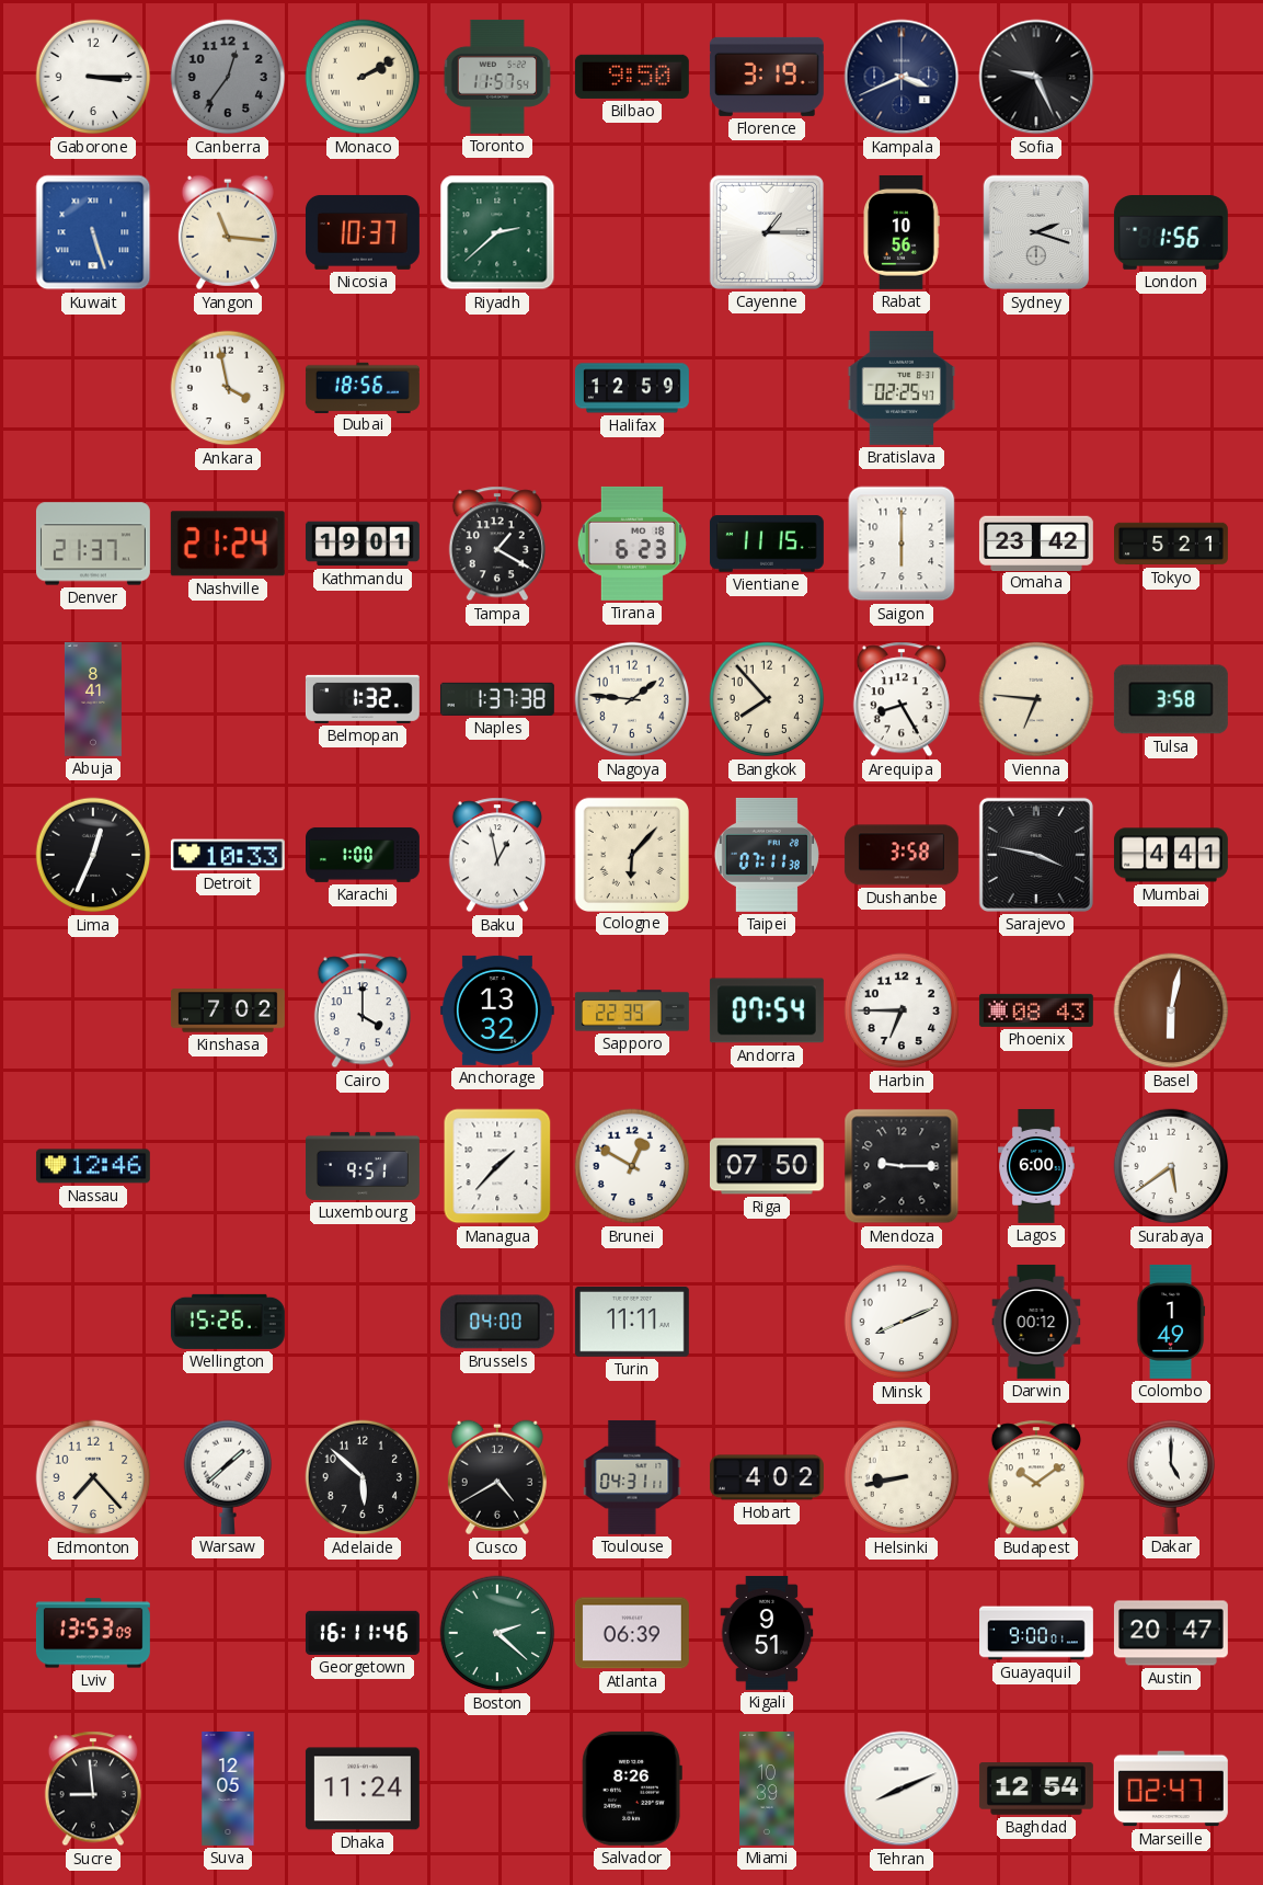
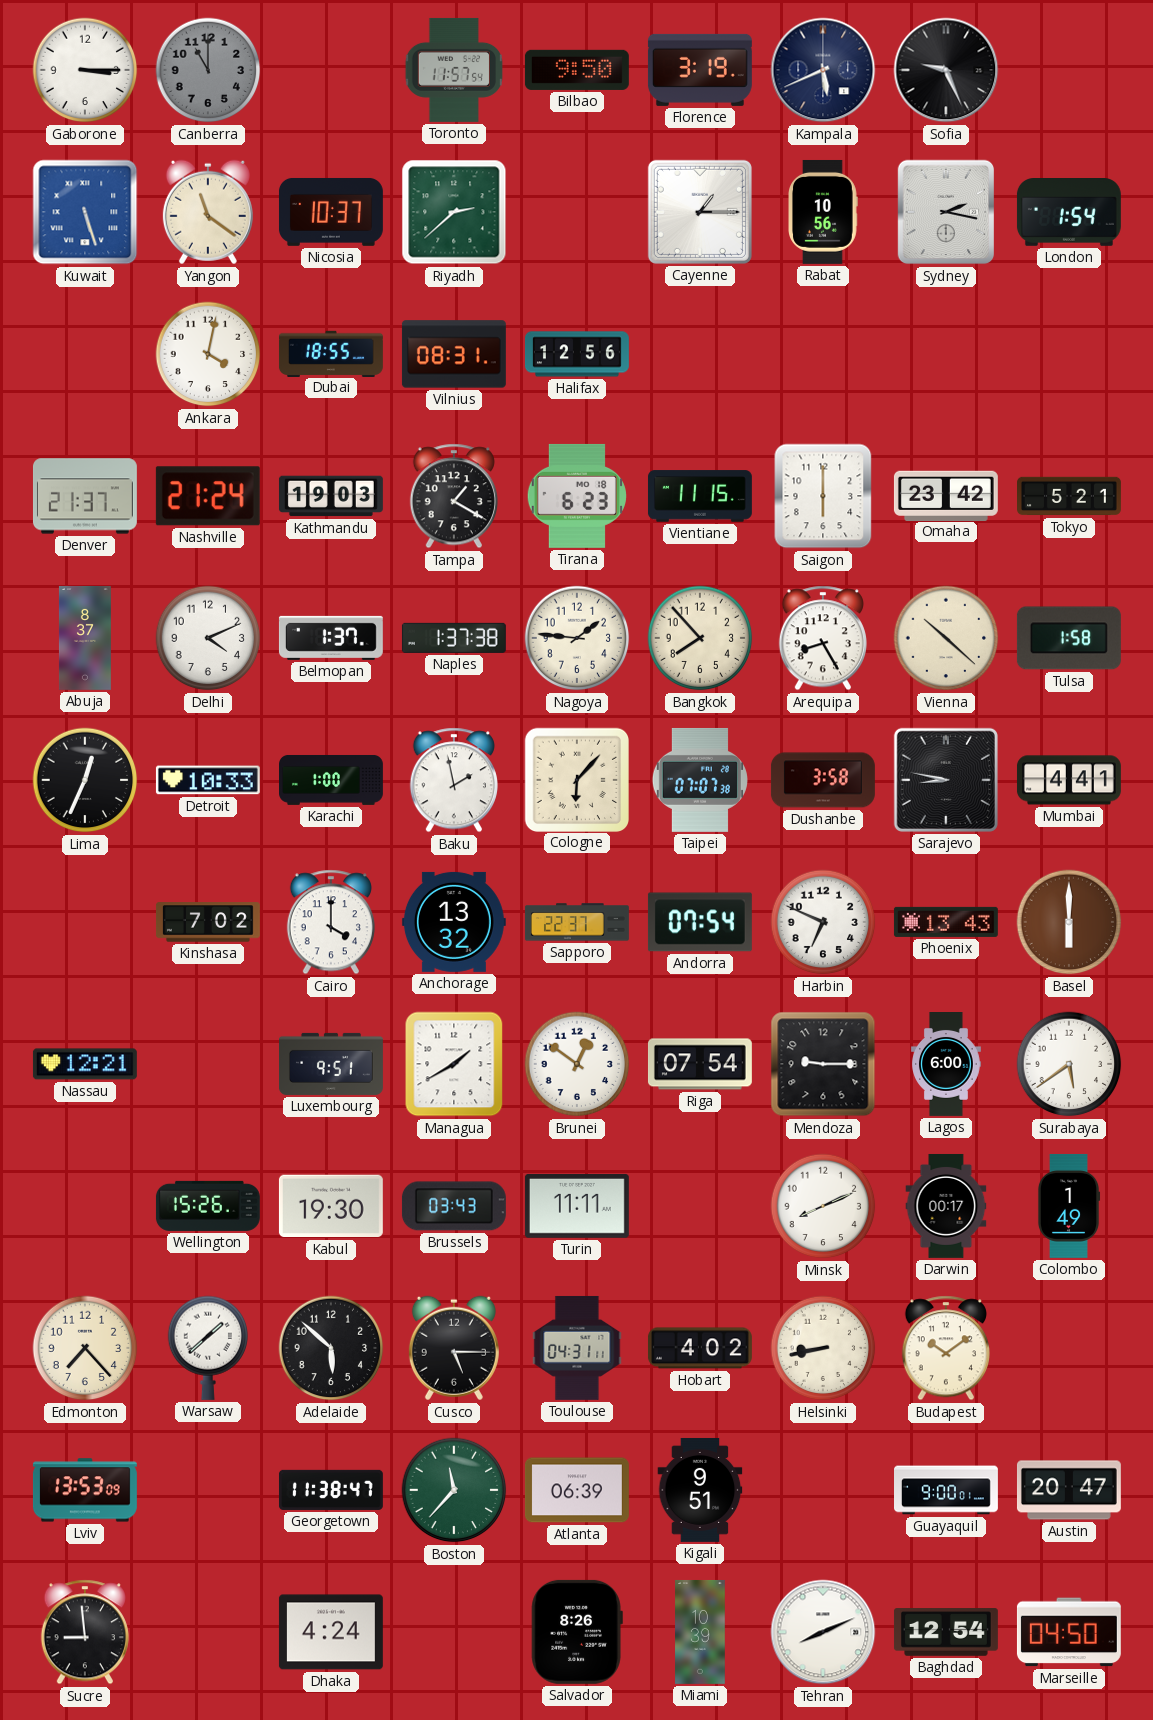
Canberra: 12:36 -> 11:00
Monaco: 2:10 -> none
Kampala: 3:41 -> 5:41
Yangon: 11:16 -> 11:21
Sydney: 2:18 -> 2:17
London: 1:56 -> 1:54
Ankara: 3:58 -> 4:02
Dubai: 18:56 -> 18:55
Vilnius: none -> 08:31
Halifax: 12:59 -> 12:56
Bratislava: 02:25 -> none
Kathmandu: 19:01 -> 19:03
Abuja: 8:41 -> 8:37
Delhi: none -> 4:11
Belmopan: 1:32 -> 1:37
Vienna: 6:46 -> 10:22
Tulsa: 3:58 -> 1:58
Baku: 12:58 -> 1:58
Taipei: 07:11 -> 07:07
Sarajevo: 3:47 -> 8:47
Sapporo: 22:39 -> 22:37
Harbin: 6:45 -> 6:49
Phoenix: 08:43 -> 13:43
Basel: 6:02 -> 6:00
Nassau: 12:46 -> 12:21
Managua: 1:37 -> 1:40
Brunei: 12:50 -> 12:51
Riga: 07:50 -> 07:54
Kabul: none -> 19:30
Brussels: 04:00 -> 03:43
Darwin: 00:12 -> 00:17
Cusco: 4:40 -> 5:15
Dakar: 5:00 -> none
Georgetown: 16:11 -> 11:38
Boston: 2:22 -> 11:37
Suva: 12:05 -> none
Dhaka: 11:24 -> 4:24
Marseille: 02:47 -> 04:50
